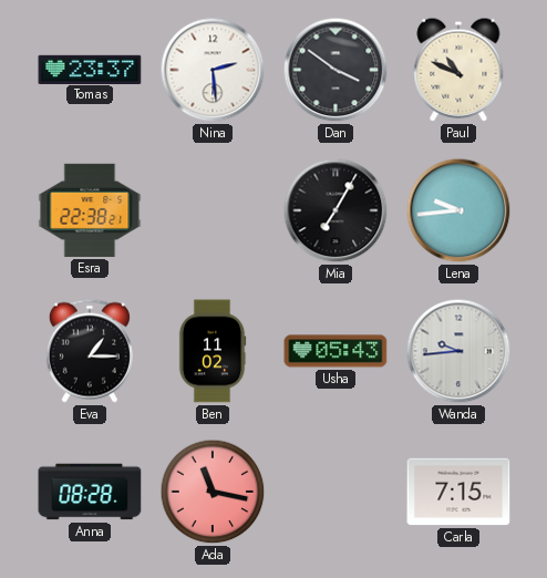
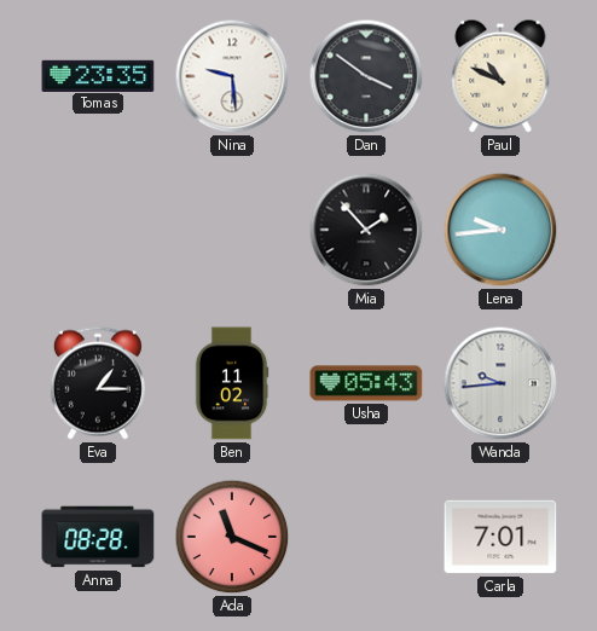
Tomas: 23:37 -> 23:35
Nina: 2:29 -> 9:29
Esra: 22:38 -> none
Mia: 7:05 -> 1:53
Ada: 11:17 -> 11:19
Carla: 7:15 -> 7:01
